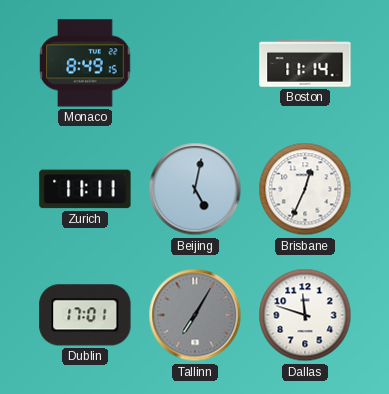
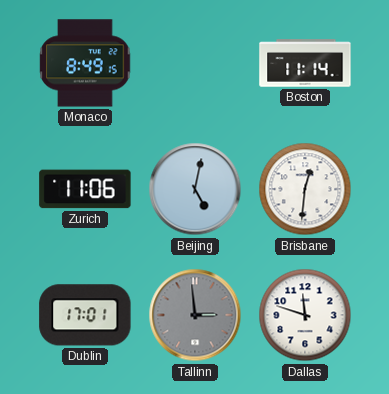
Zurich: 11:11 -> 11:06
Brisbane: 12:34 -> 12:31
Tallinn: 7:05 -> 2:59
